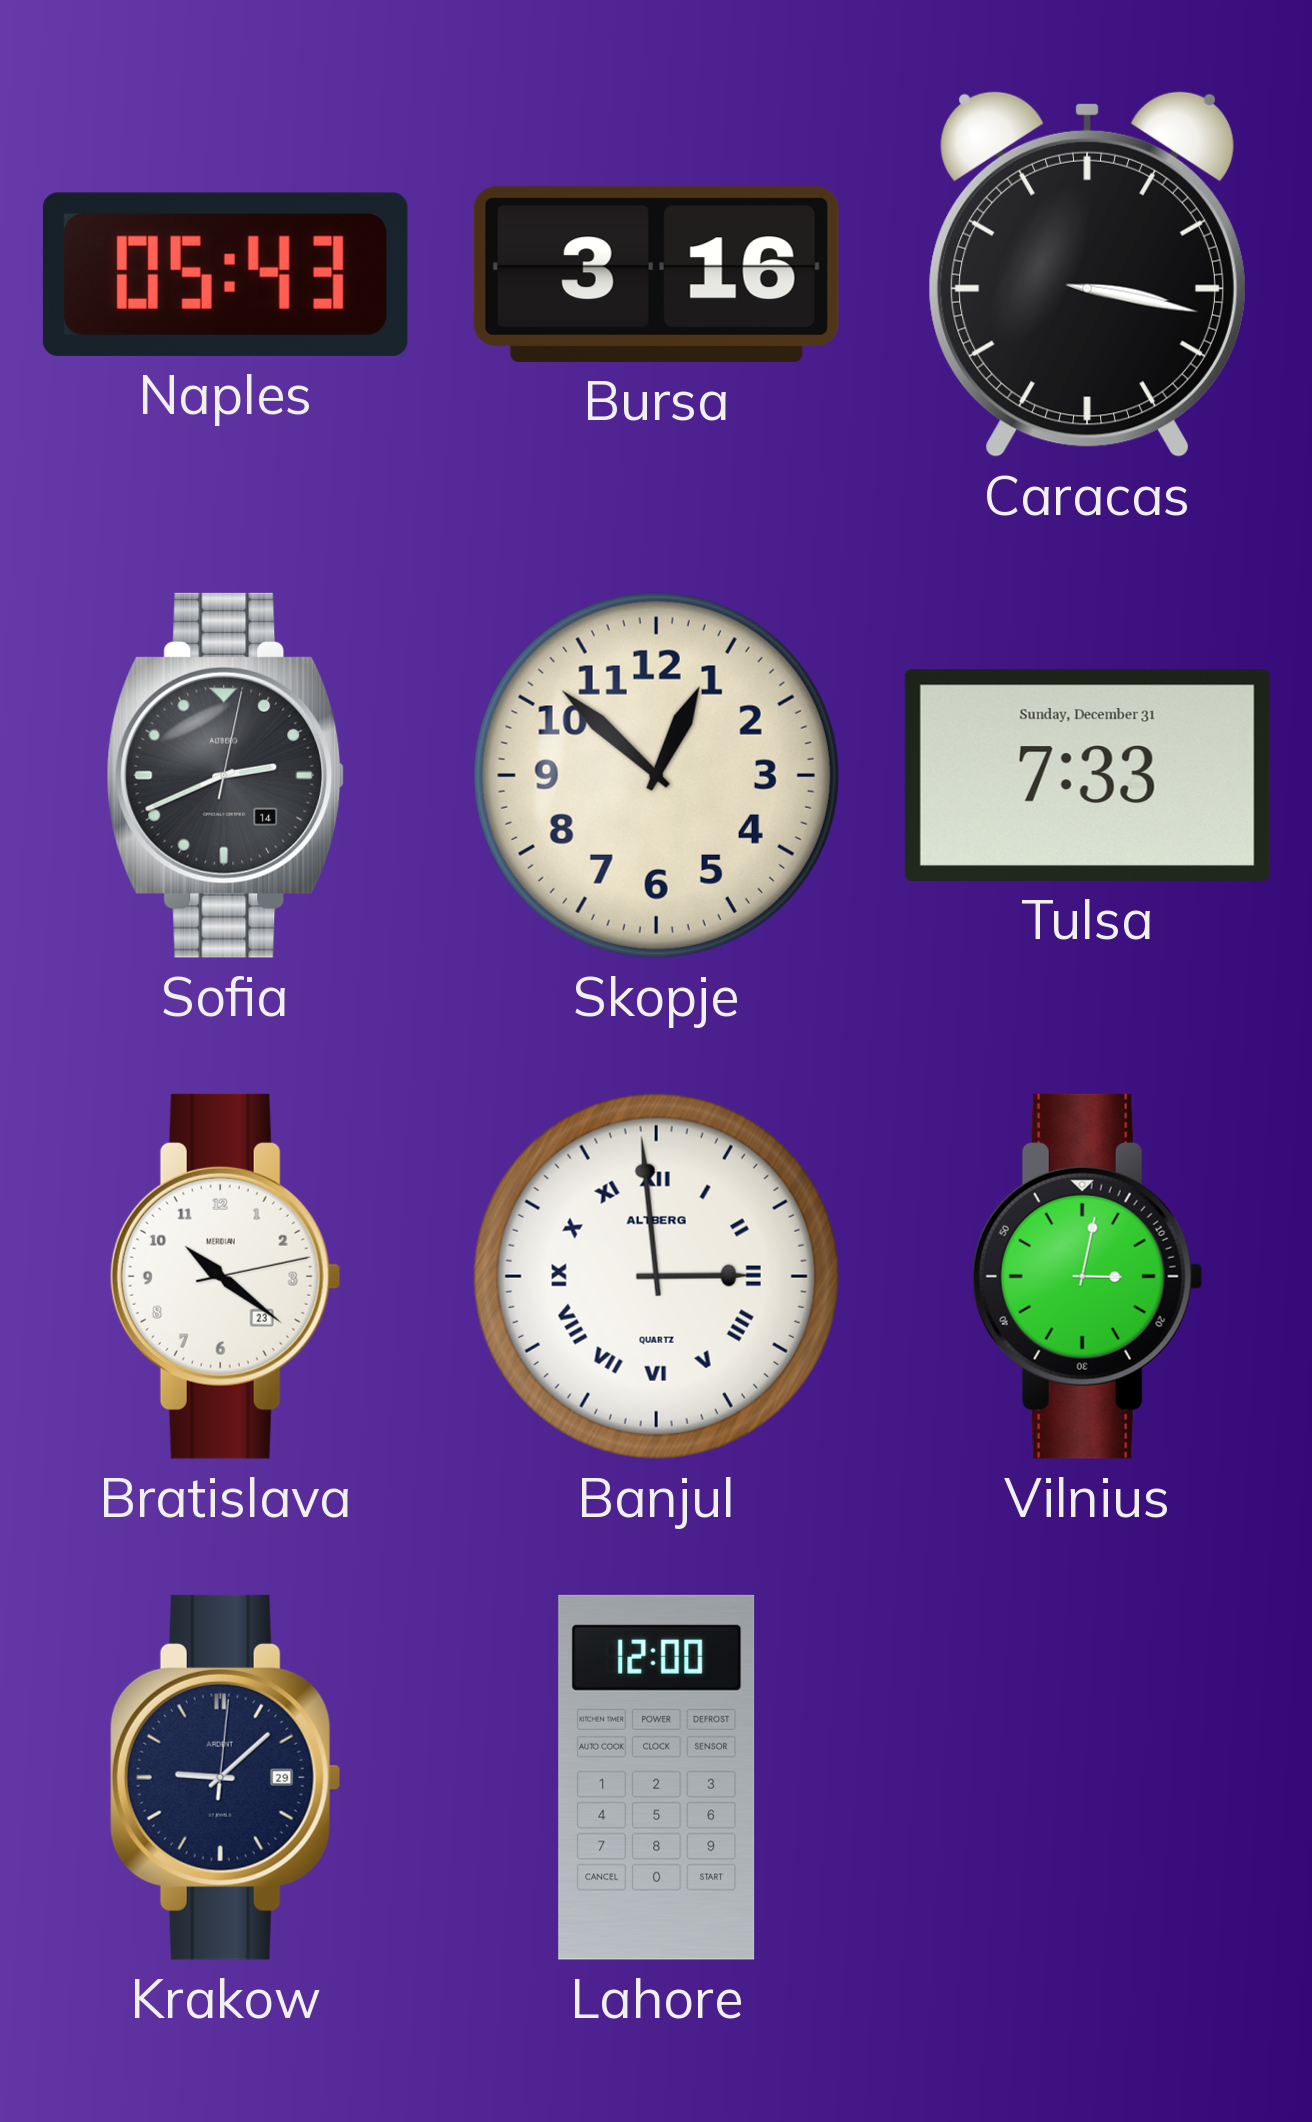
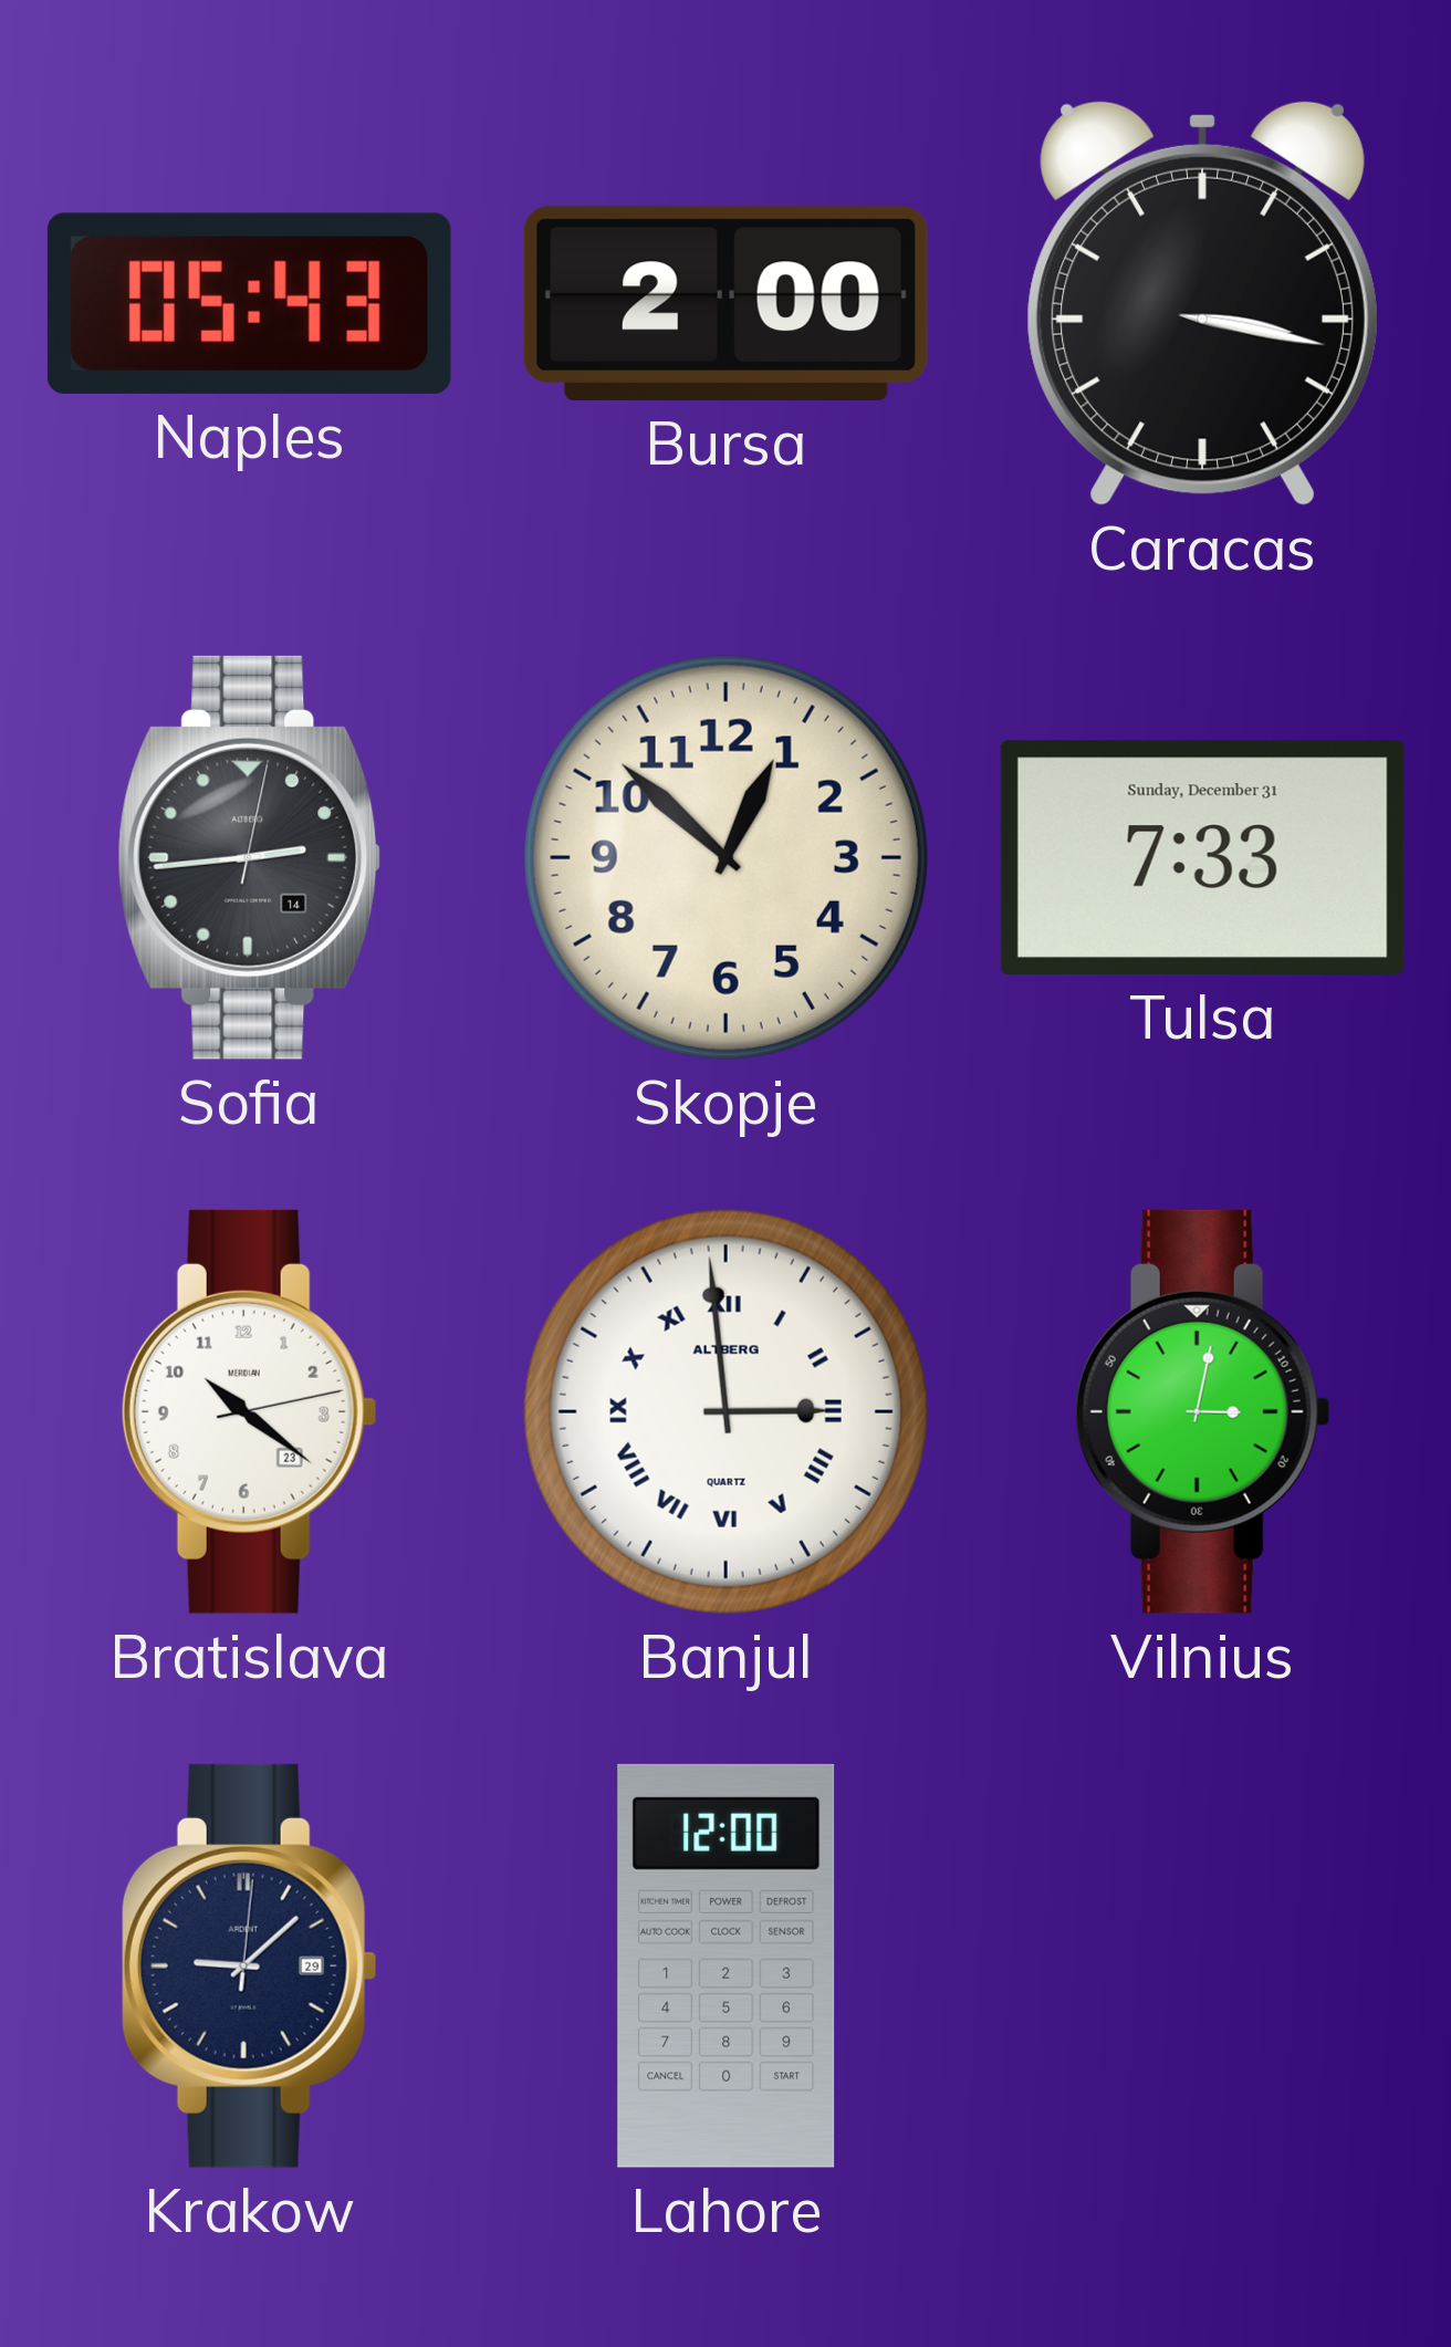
Bursa: 3:16 -> 2:00
Sofia: 2:41 -> 2:44
